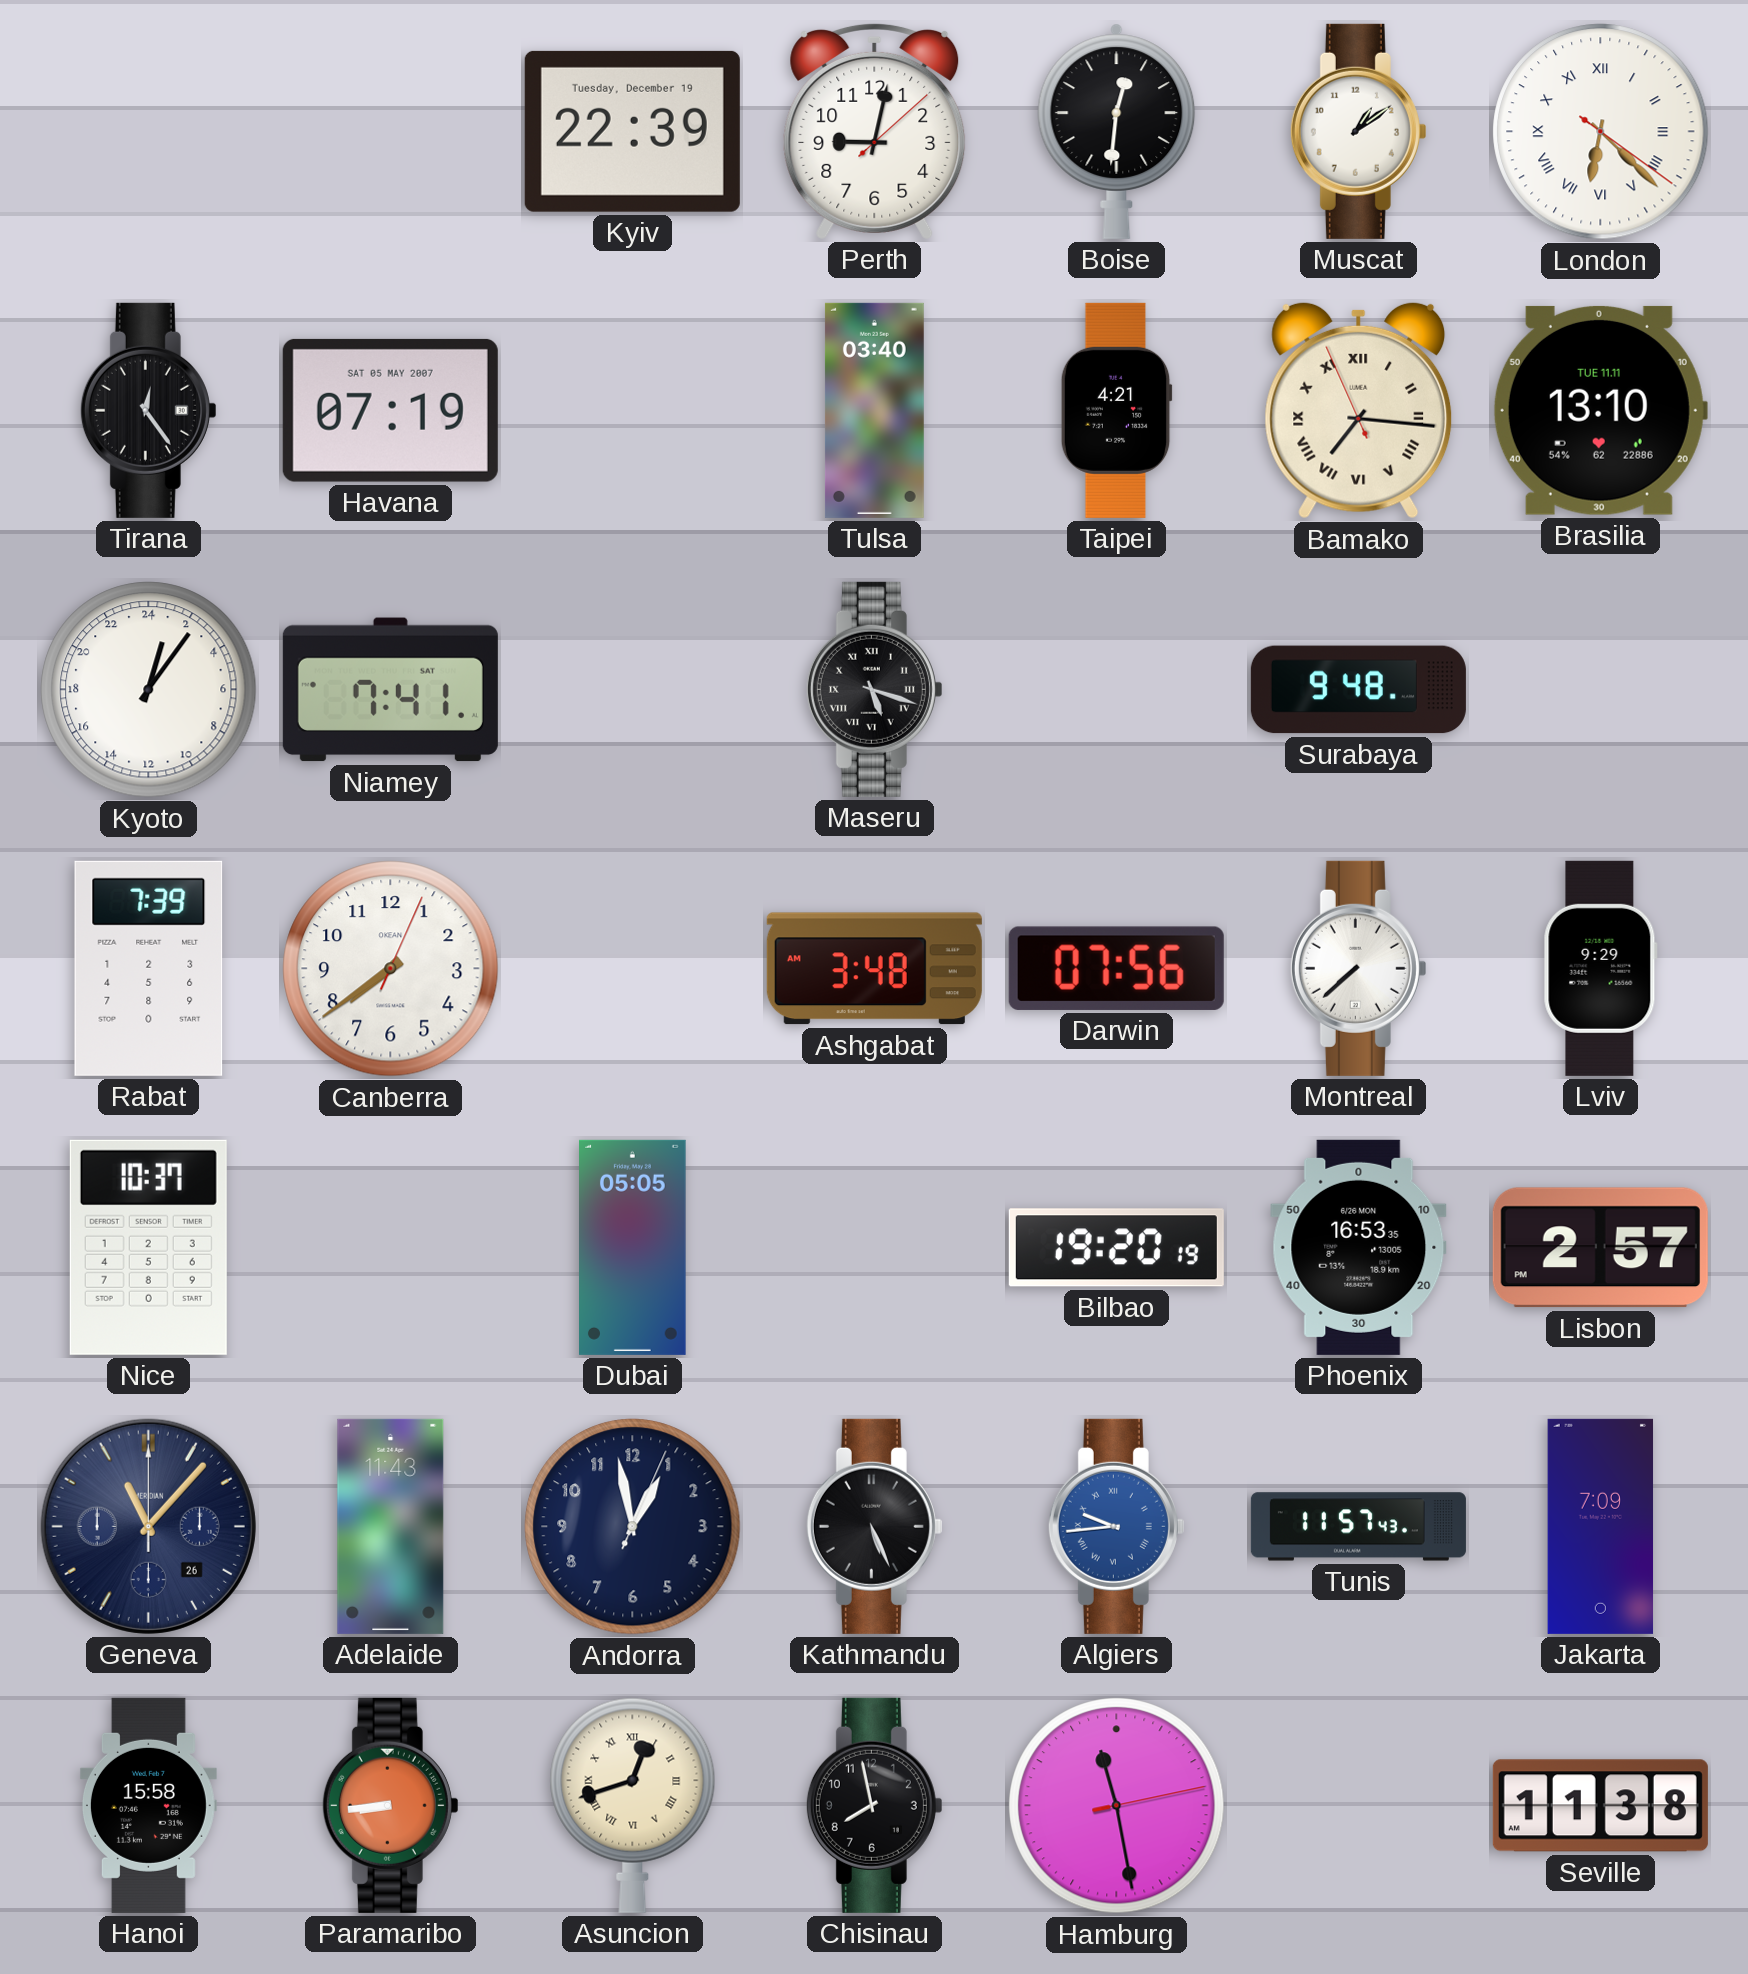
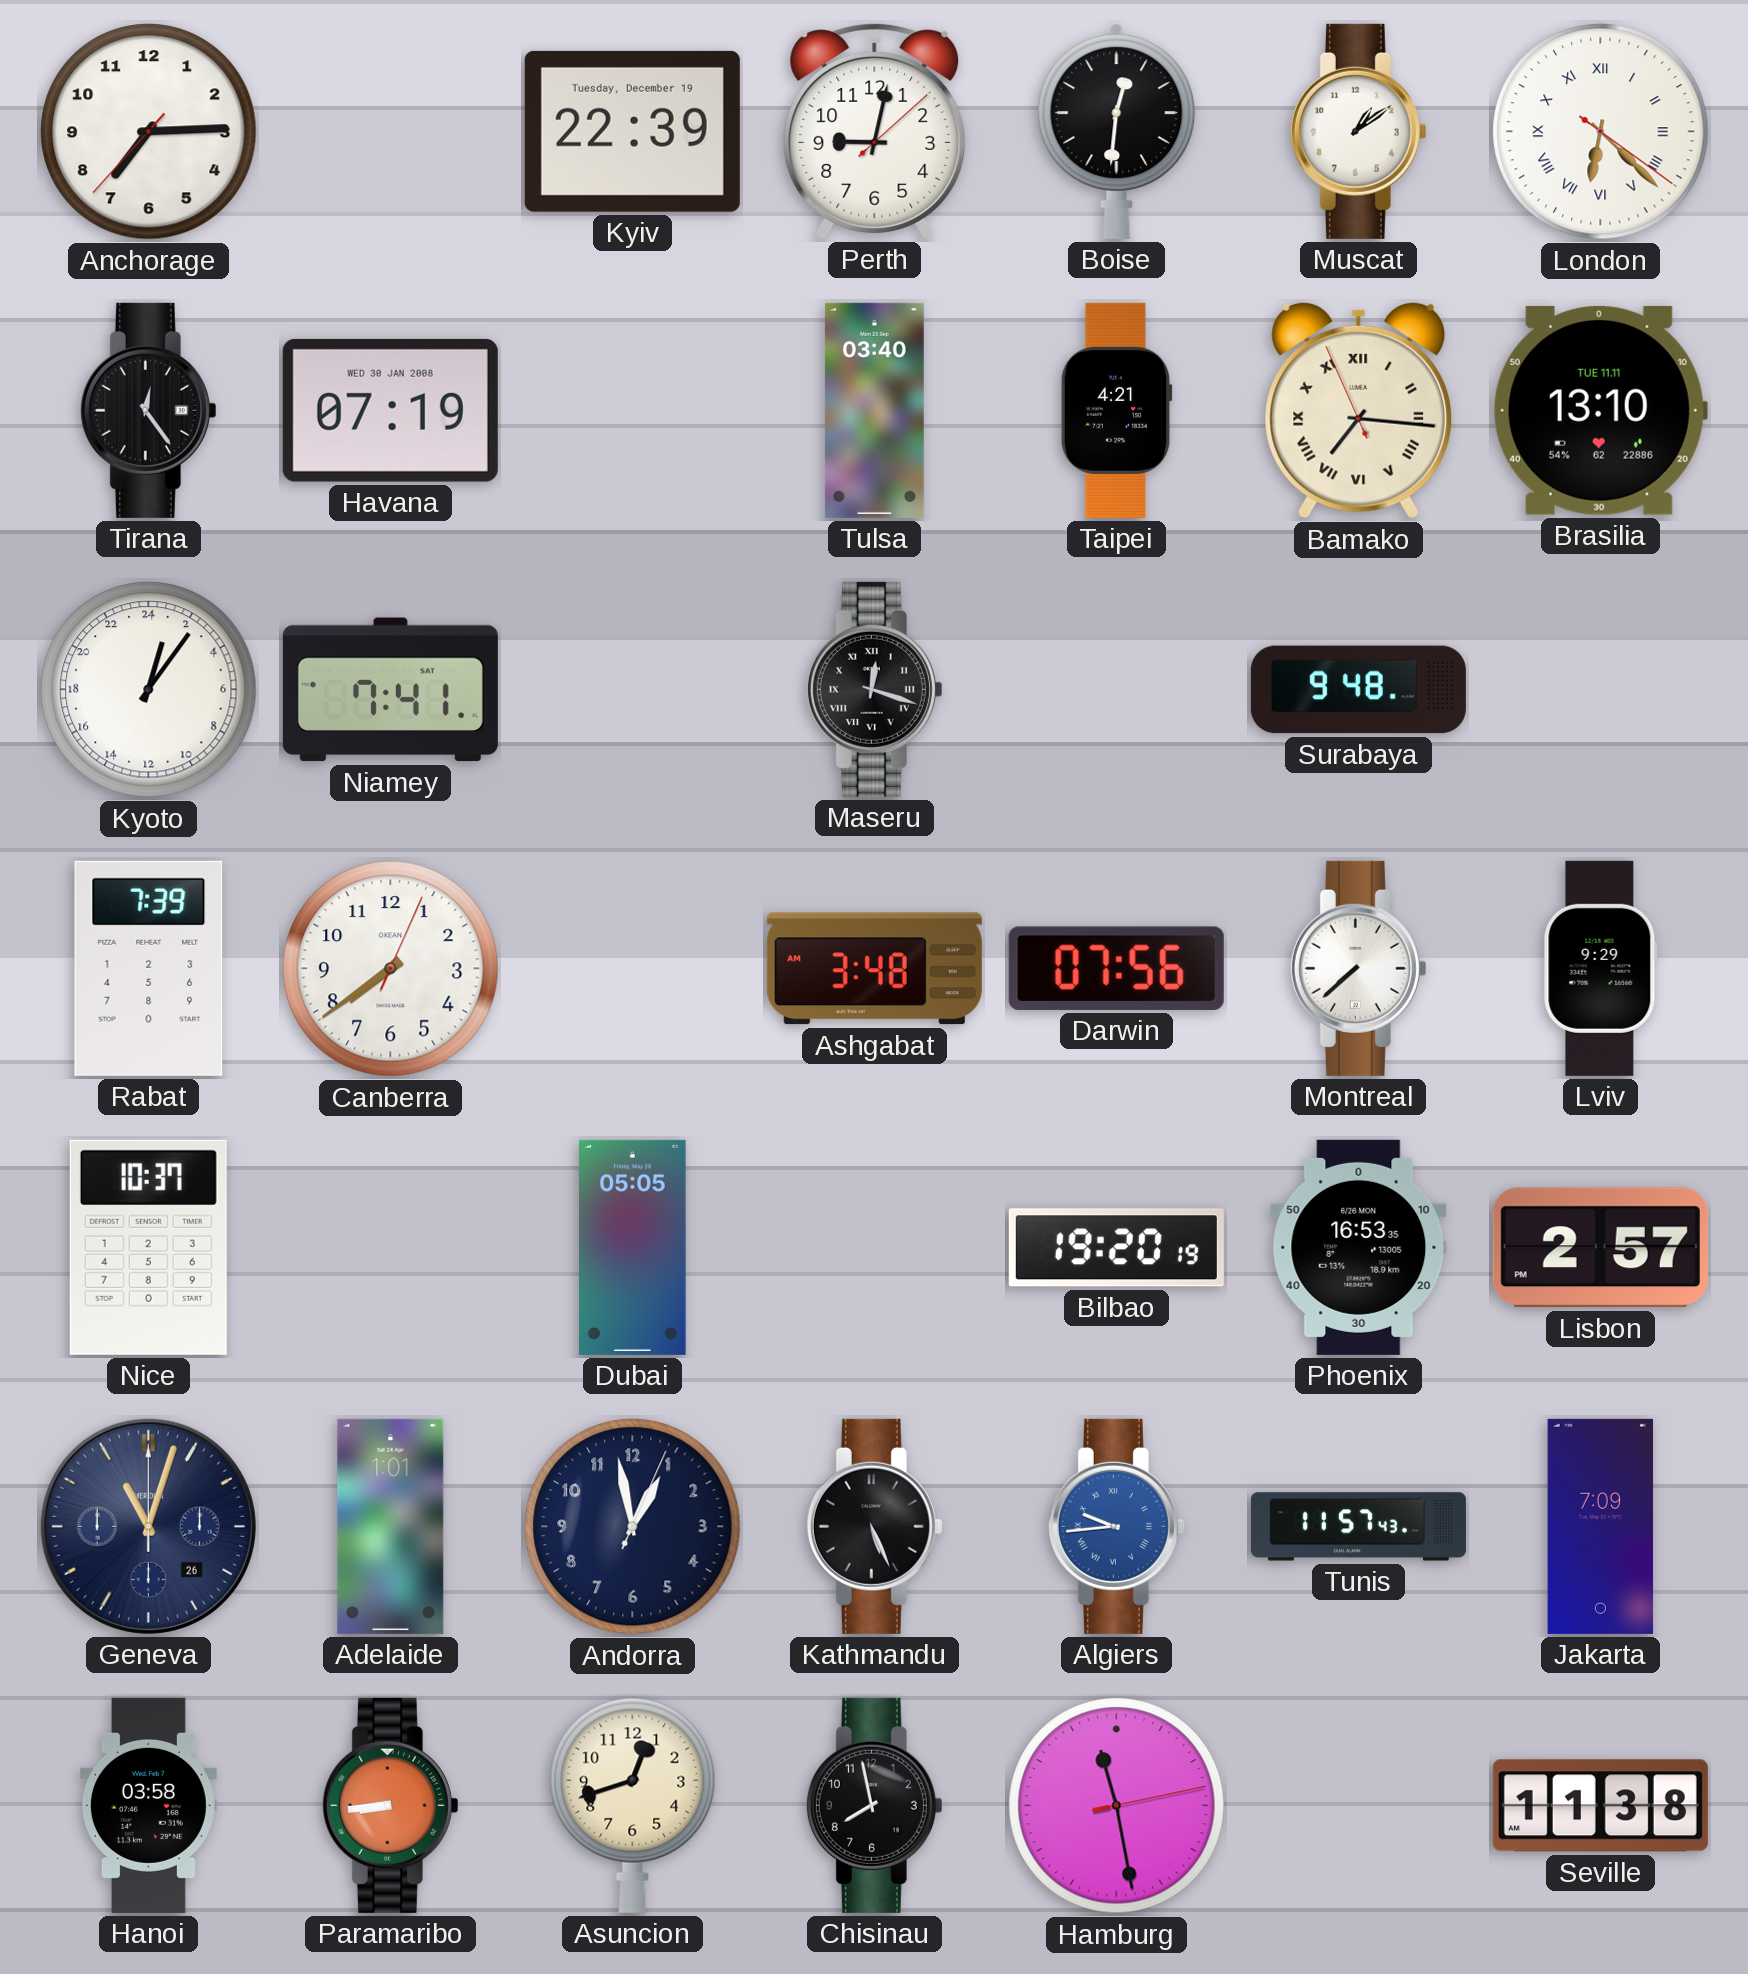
Anchorage: none -> 7:14
Havana date: SAT 05 MAY 2007 -> WED 30 JAN 2008
Maseru: 5:18 -> 12:18
Geneva: 11:07 -> 11:03
Adelaide: 11:43 -> 1:01
Hanoi: 15:58 -> 03:58
Asuncion numerals: Roman -> Arabic
